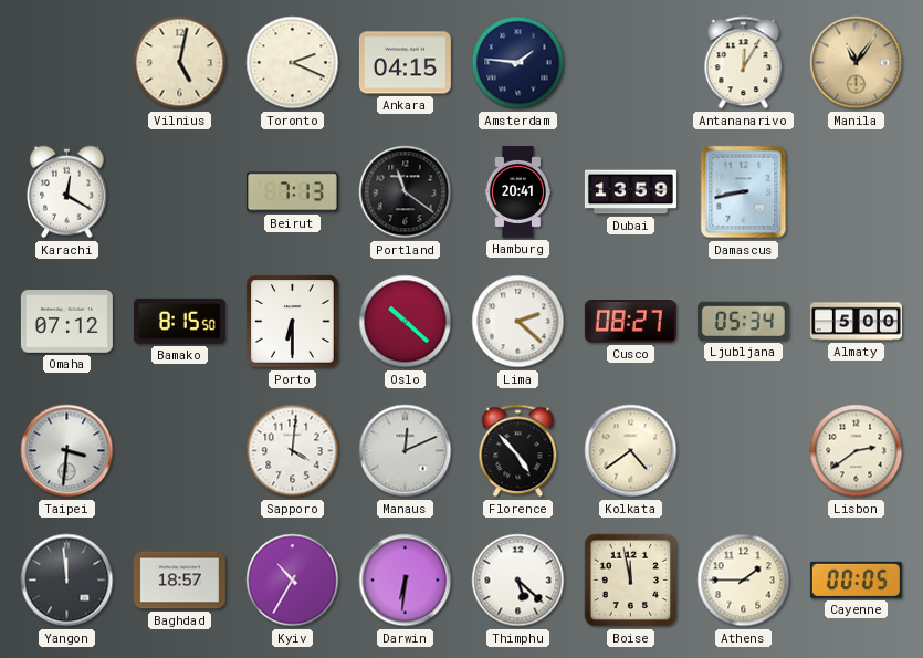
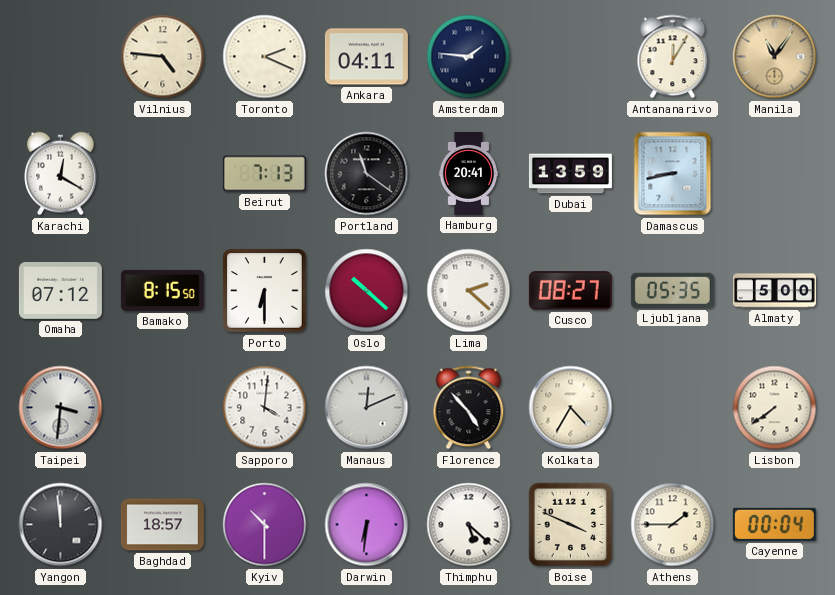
Vilnius: 5:02 -> 4:46
Ankara: 04:15 -> 04:11
Ljubljana: 05:34 -> 05:35
Kolkata: 4:39 -> 4:35
Lisbon: 2:39 -> 7:39
Kyiv: 10:35 -> 10:30
Boise: 11:58 -> 3:49
Cayenne: 00:05 -> 00:04
